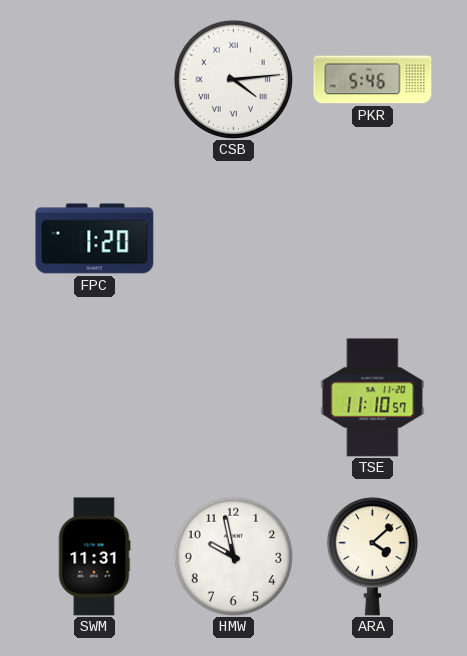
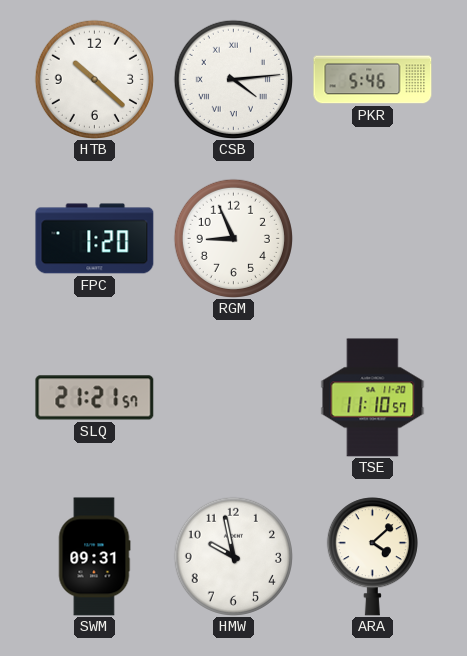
HTB: none -> 10:22
RGM: none -> 8:56
SLQ: none -> 21:21
SWM: 11:31 -> 09:31
